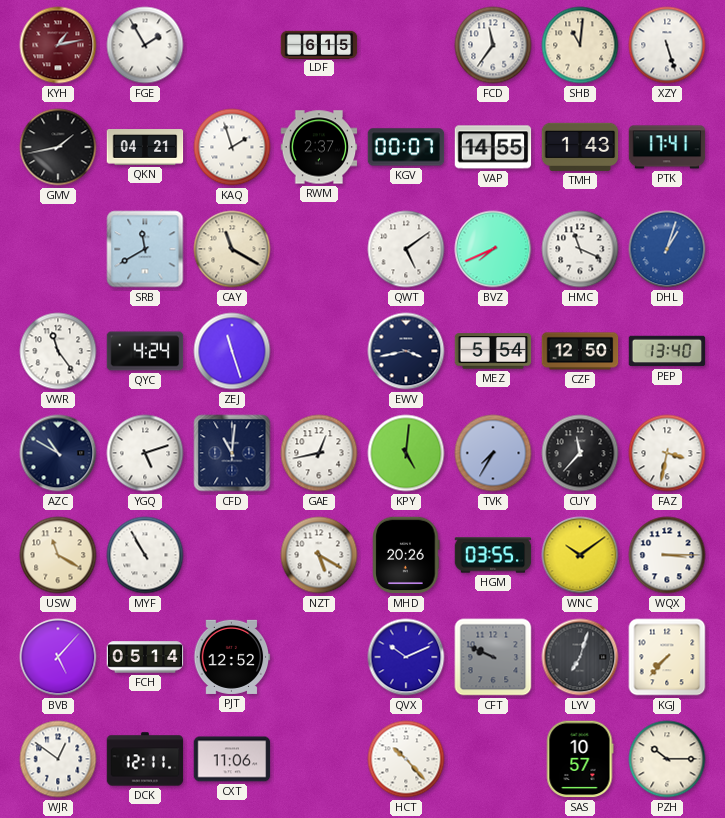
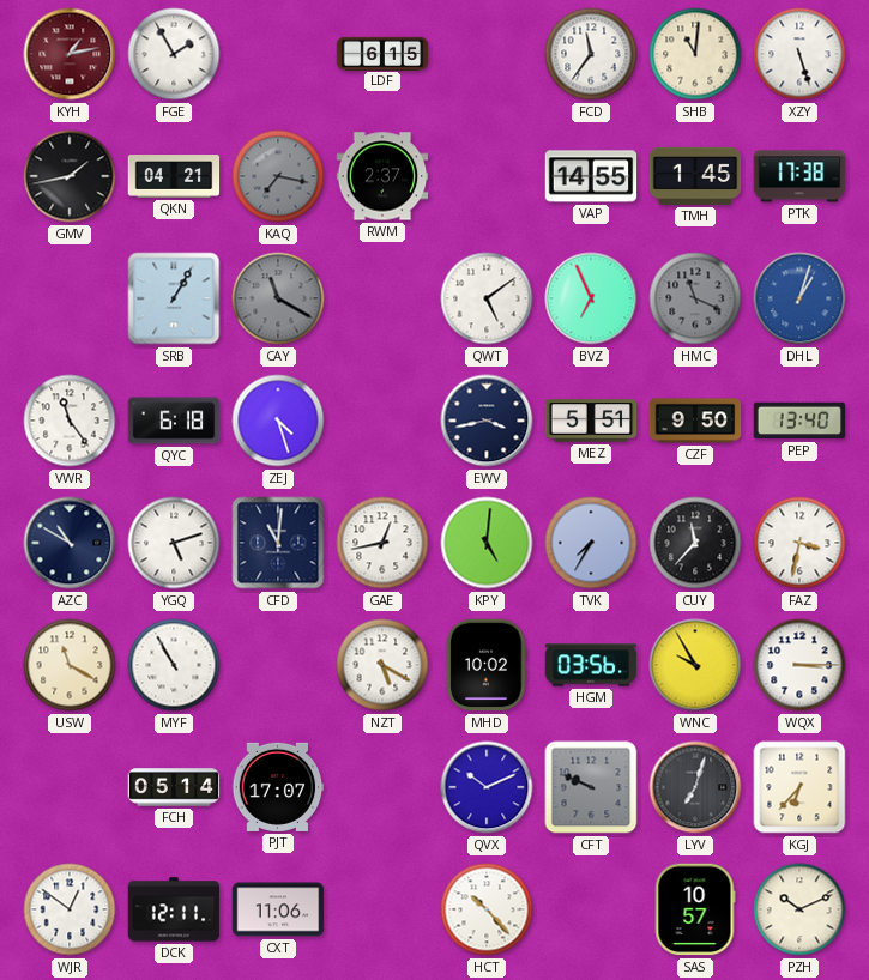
KAQ: 1:57 -> 7:17
KAQ dial: white -> grey
KGV: 00:07 -> none
TMH: 1:43 -> 1:45
PTK: 17:41 -> 17:38
SRB: 11:40 -> 1:05
CAY dial: cream -> grey
BVZ: 7:41 -> 6:56
HMC dial: white -> grey
QYC: 4:24 -> 6:18
ZEJ: 11:27 -> 4:27
MEZ: 5:54 -> 5:51
CZF: 12:50 -> 9:50
MHD: 20:26 -> 10:02
HGM: 03:55 -> 03:56
WNC: 10:09 -> 9:55
BVB: 5:07 -> none
PJT: 12:52 -> 17:07
KGJ: 7:37 -> 6:37
PZH: 10:15 -> 10:11
